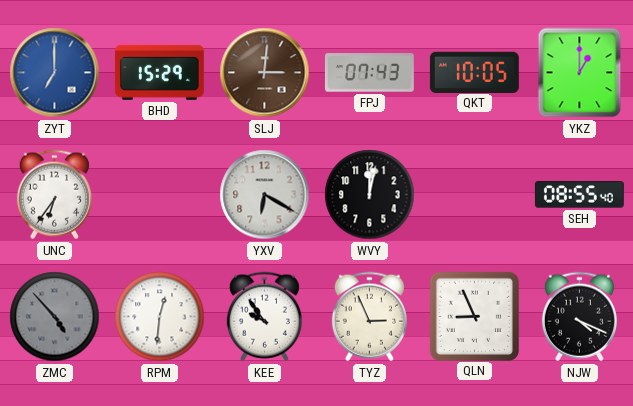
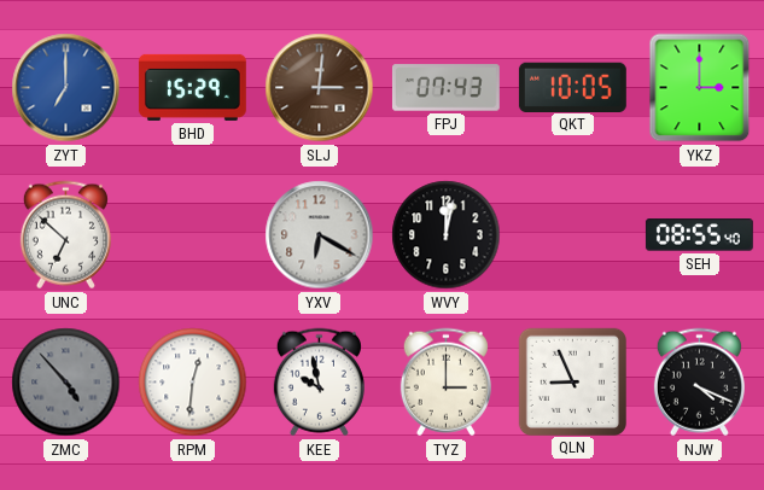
YKZ: 1:00 -> 3:00
UNC: 6:36 -> 6:52
KEE: 9:54 -> 9:58
TYZ: 2:56 -> 3:00
